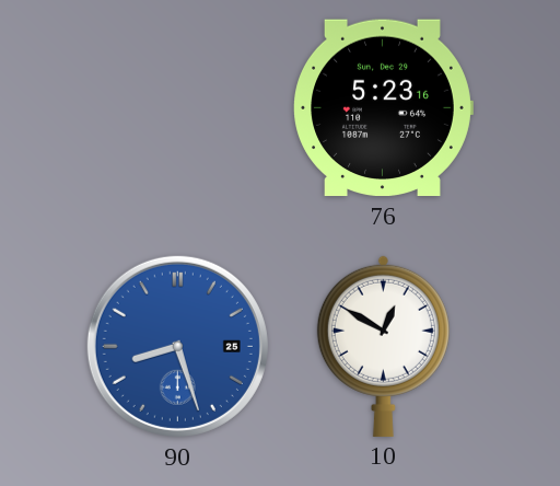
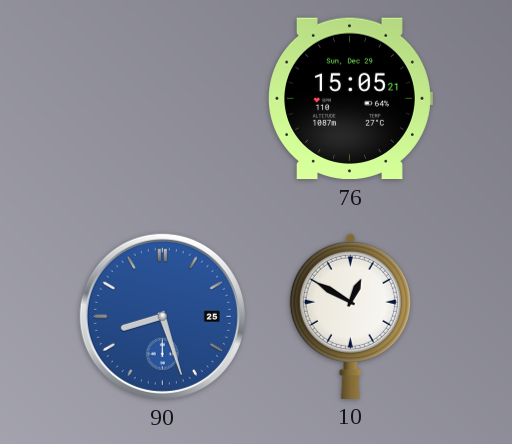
76: 5:23 -> 15:05
